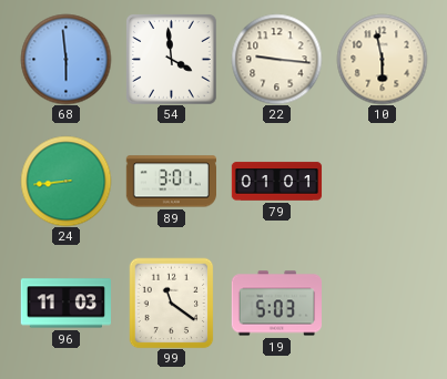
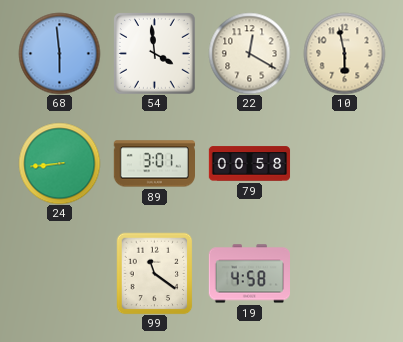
22: 9:16 -> 12:20
79: 01:01 -> 00:58
96: 11:03 -> none
19: 5:03 -> 4:58
